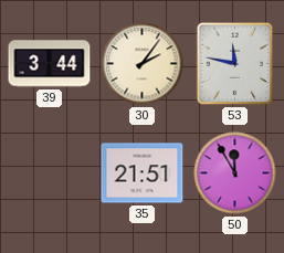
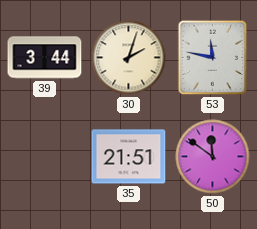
30: 2:06 -> 2:03
50: 11:55 -> 11:51
